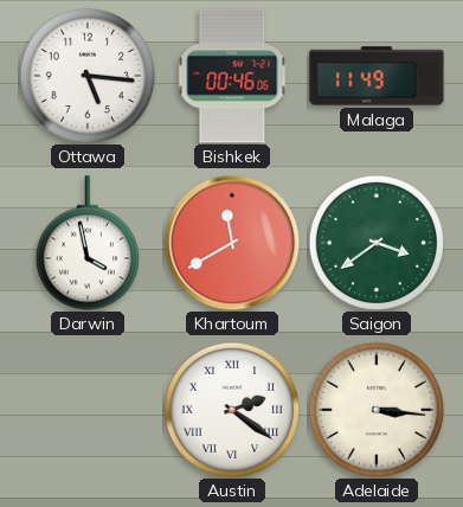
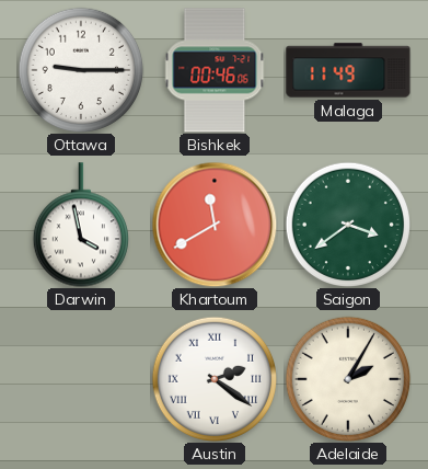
Ottawa: 5:16 -> 9:15
Adelaide: 3:16 -> 2:05
